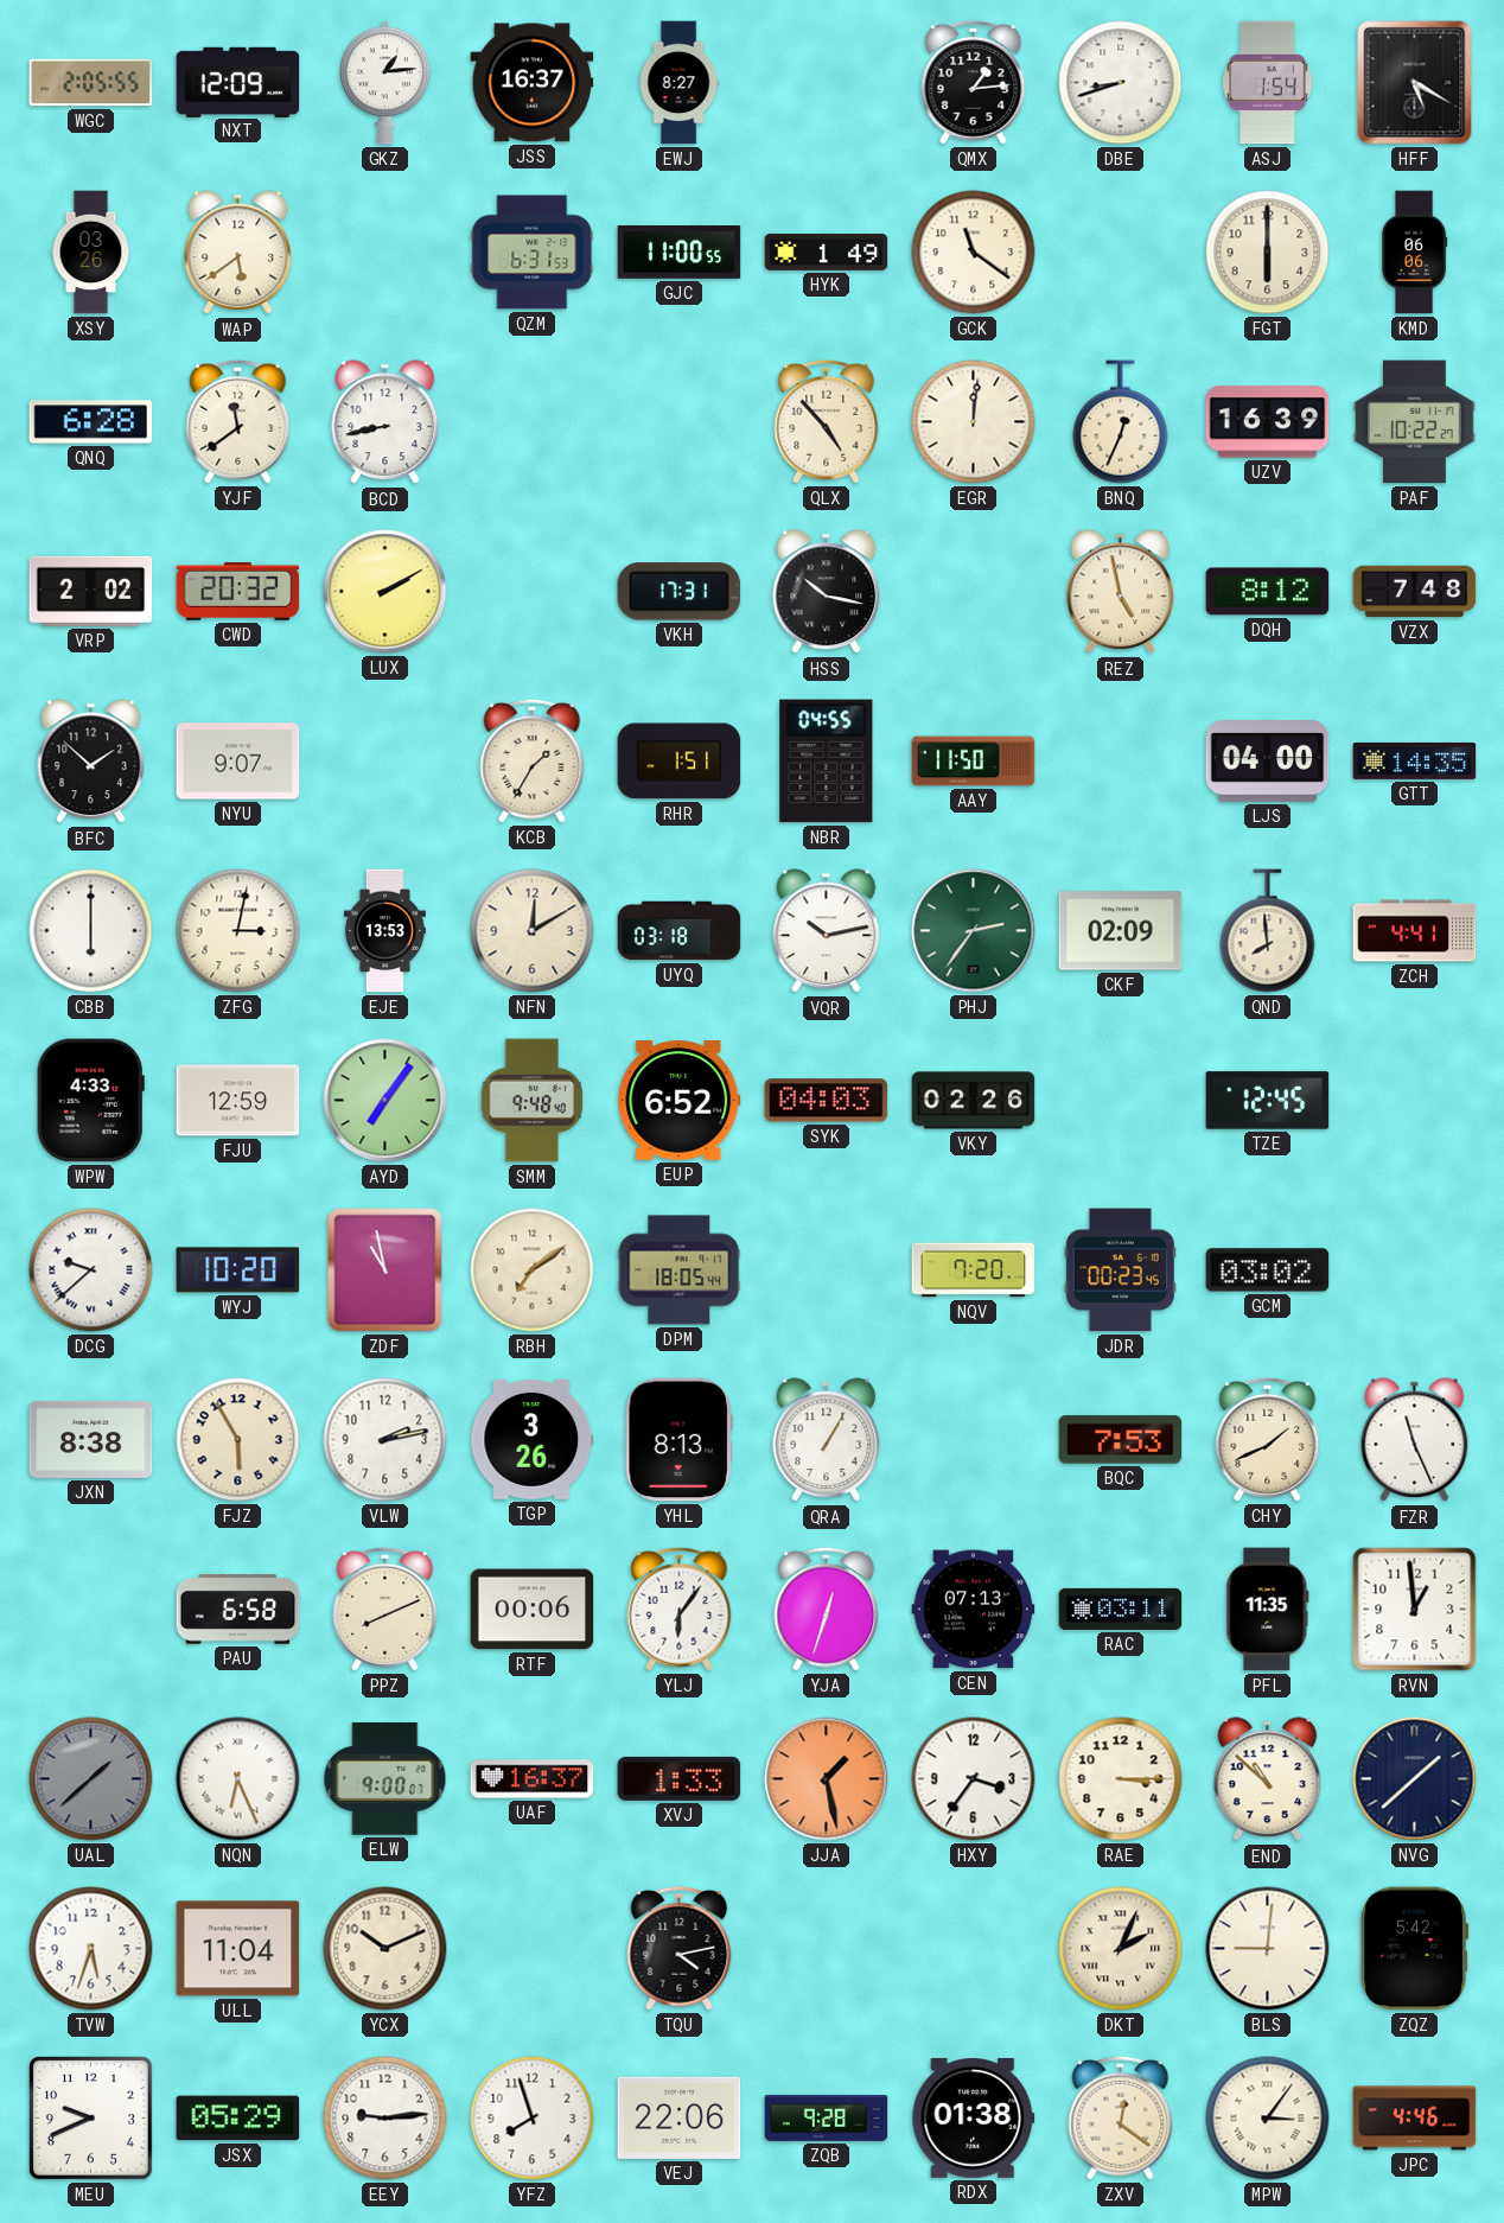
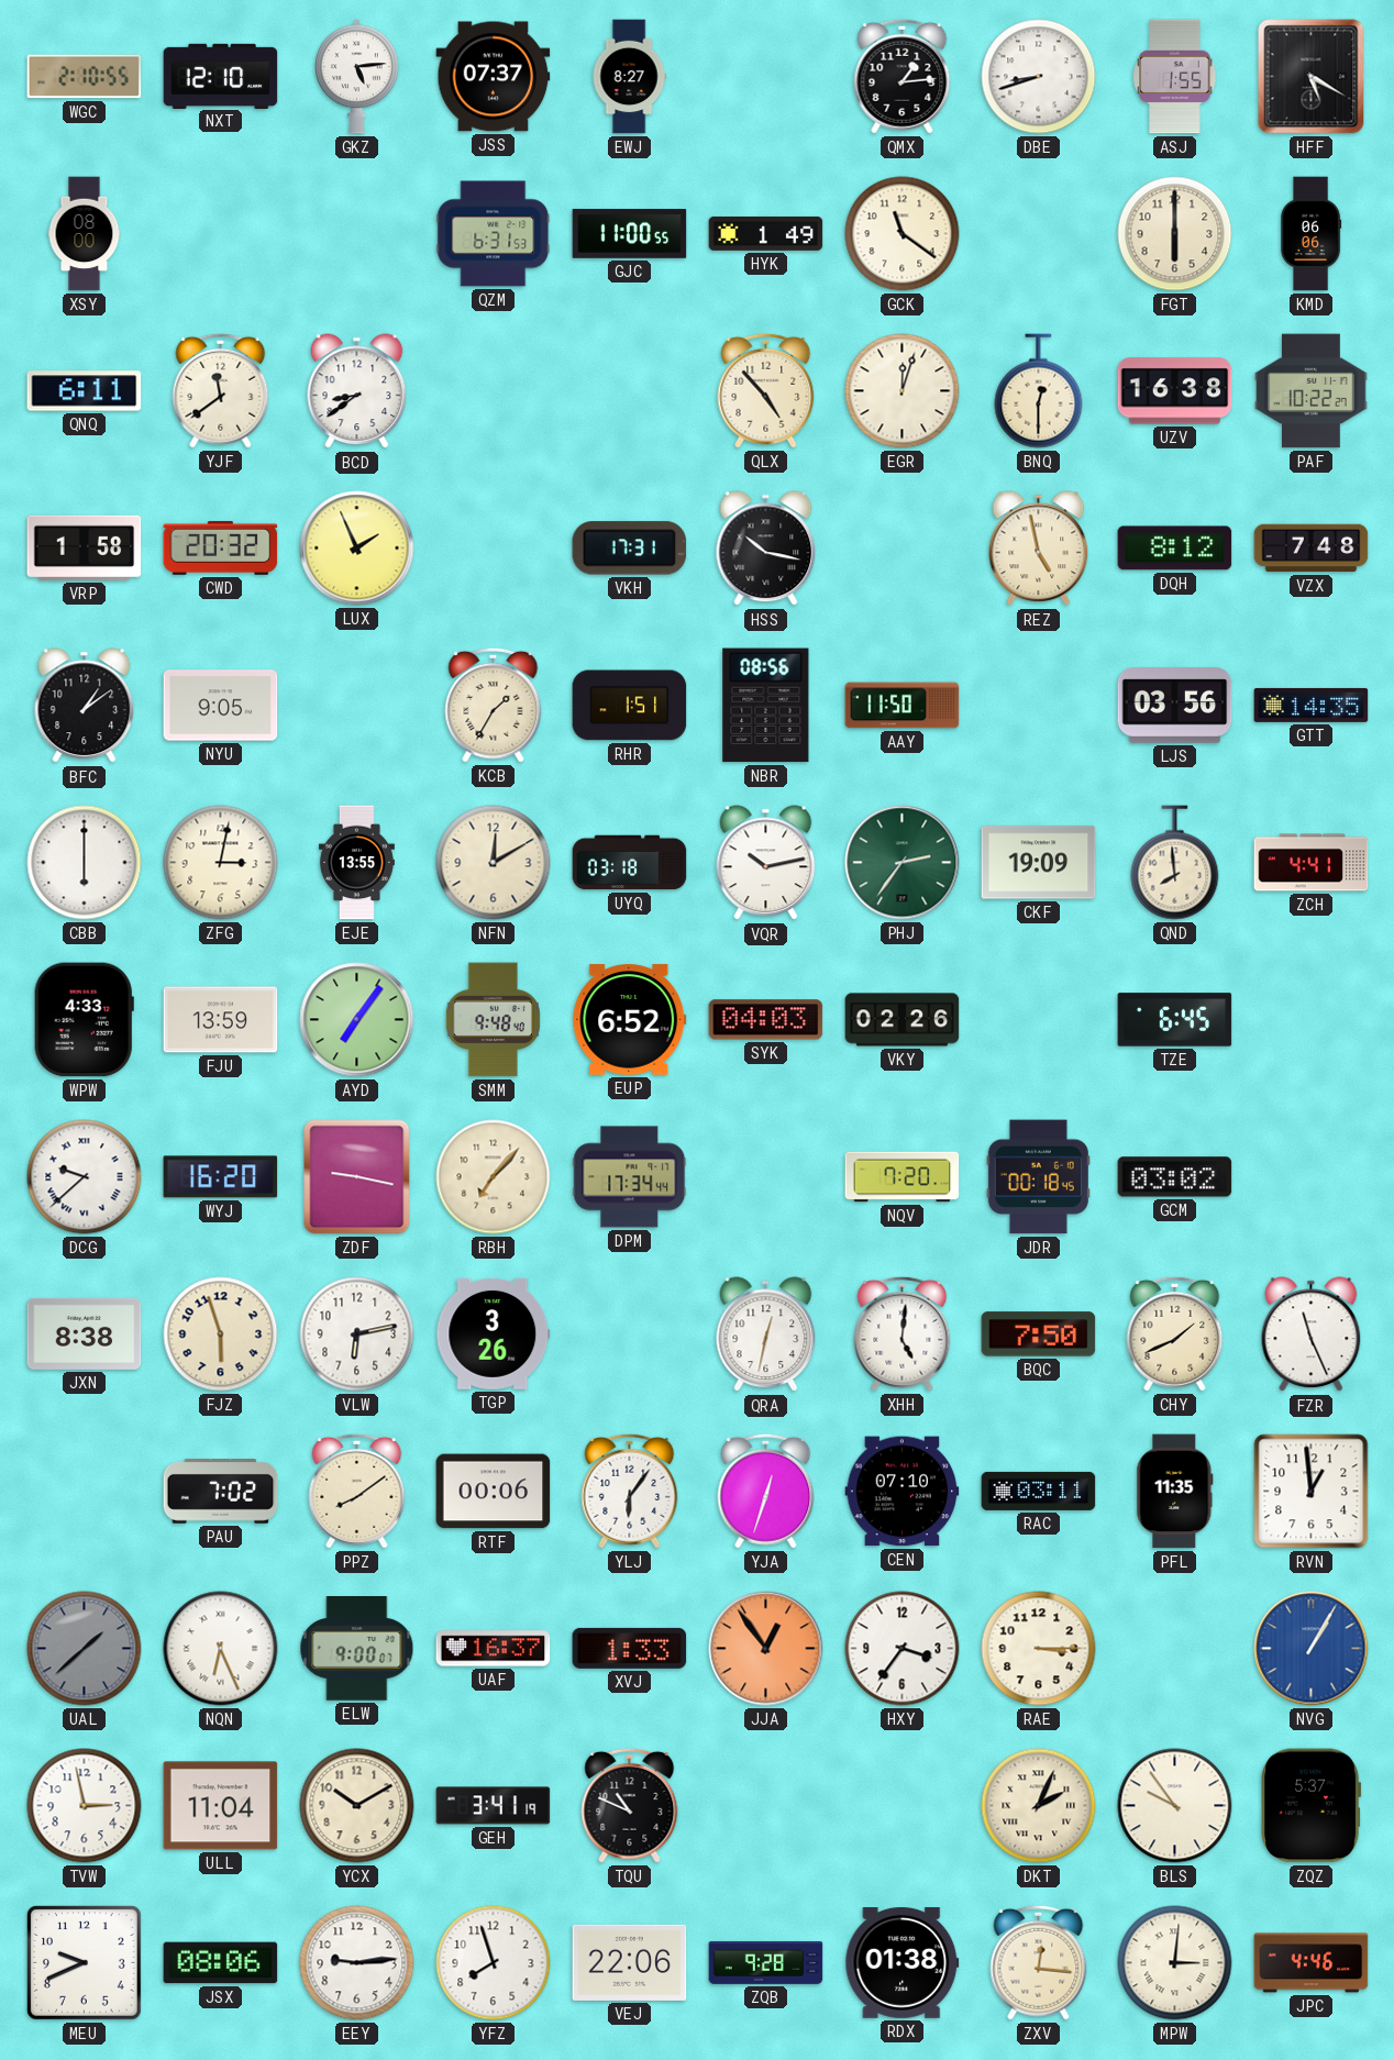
WGC: 2:05 -> 2:10
NXT: 12:09 -> 12:10
GKZ: 1:14 -> 5:14
JSS: 16:37 -> 07:37
ASJ: 1:54 -> 1:55
XSY: 03:26 -> 08:00
WAP: 5:39 -> none
QNQ: 6:28 -> 6:11
BCD: 8:43 -> 8:39
EGR: 12:01 -> 12:03
BNQ: 12:34 -> 12:30
UZV: 16:39 -> 16:38
VRP: 2:02 -> 1:58
LUX: 2:10 -> 1:56
BFC: 1:52 -> 1:09
NYU: 9:07 -> 9:05
NBR: 04:55 -> 08:56
LJS: 04:00 -> 03:56
EJE: 13:53 -> 13:55
CKF: 02:09 -> 19:09
FJU: 12:59 -> 13:59
TZE: 12:45 -> 6:45
WYJ: 10:20 -> 16:20
ZDF: 10:58 -> 9:17
RBH: 7:09 -> 7:07
DPM: 18:05 -> 17:34
JDR: 00:23 -> 00:18
FJZ: 5:55 -> 5:57
VLW: 2:13 -> 6:13
YHL: 8:13 -> none
QRA: 1:05 -> 12:32
XHH: none -> 5:01
BQC: 7:53 -> 7:50
PAU: 6:58 -> 7:02
PPZ: 8:11 -> 8:09
CEN: 07:13 -> 07:10
JJA: 1:28 -> 12:54
END: 10:52 -> none
NVG: 1:38 -> 1:05
NVG dial: navy -> blue
TVW: 5:33 -> 2:58
YCX: 10:11 -> 10:10
GEH: none -> 3:41
TQU: 4:13 -> 10:49
BLS: 9:01 -> 9:54
ZQZ: 5:42 -> 5:37
JSX: 05:29 -> 08:06
ZXV: 12:21 -> 12:16
MPW: 3:06 -> 3:01
